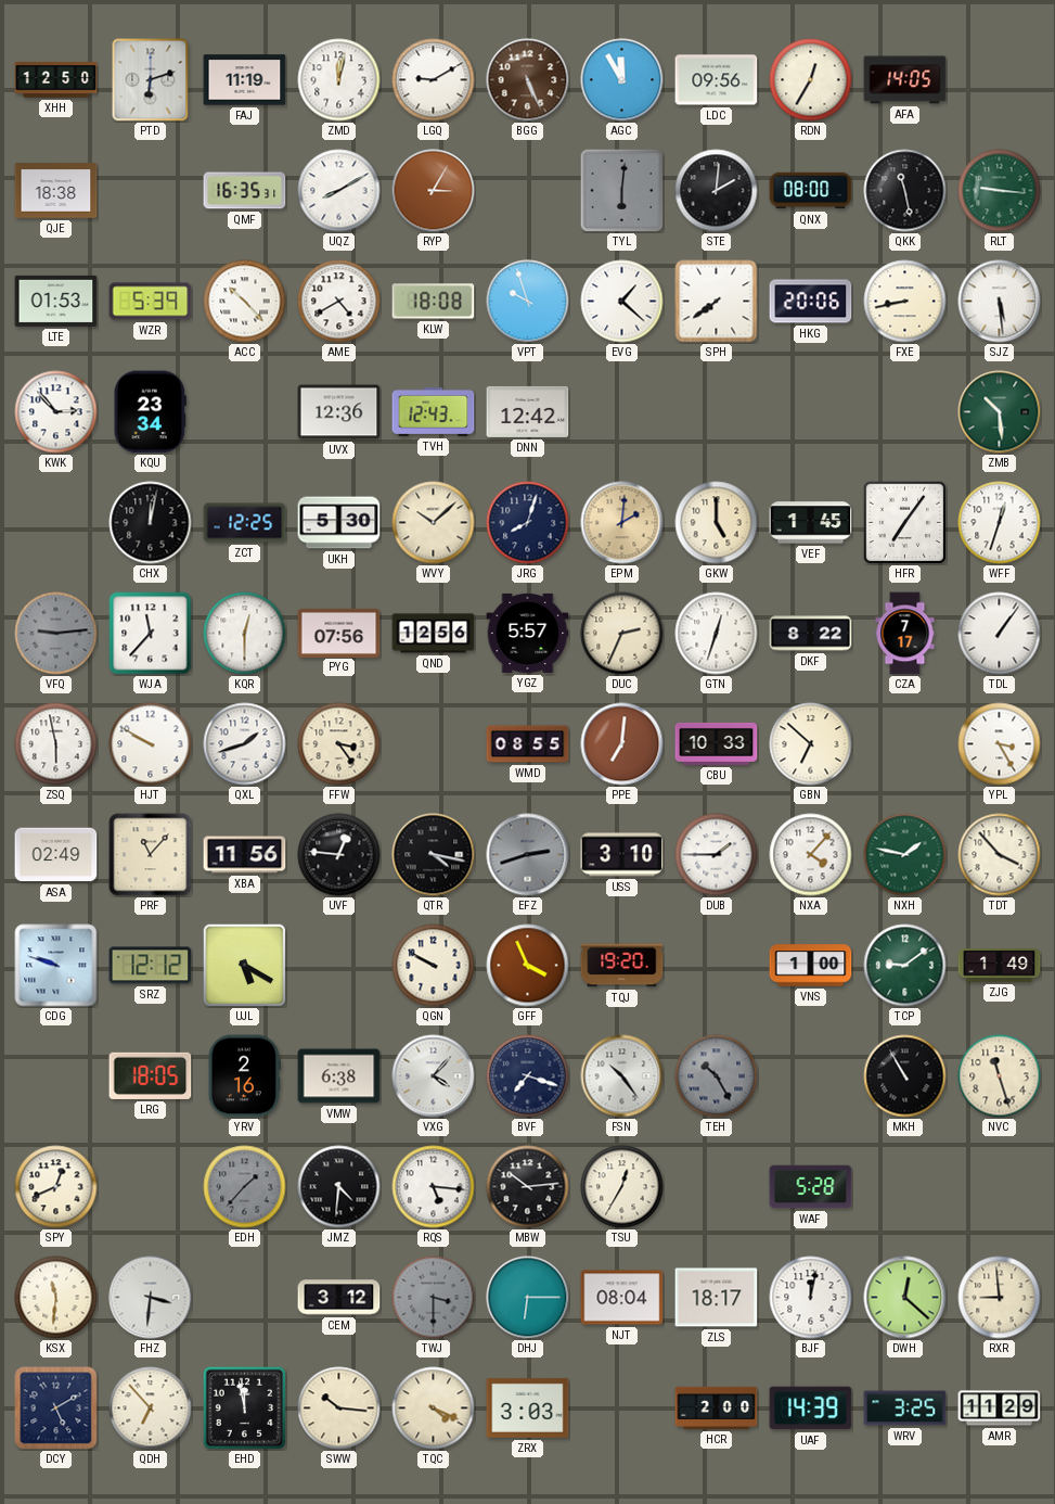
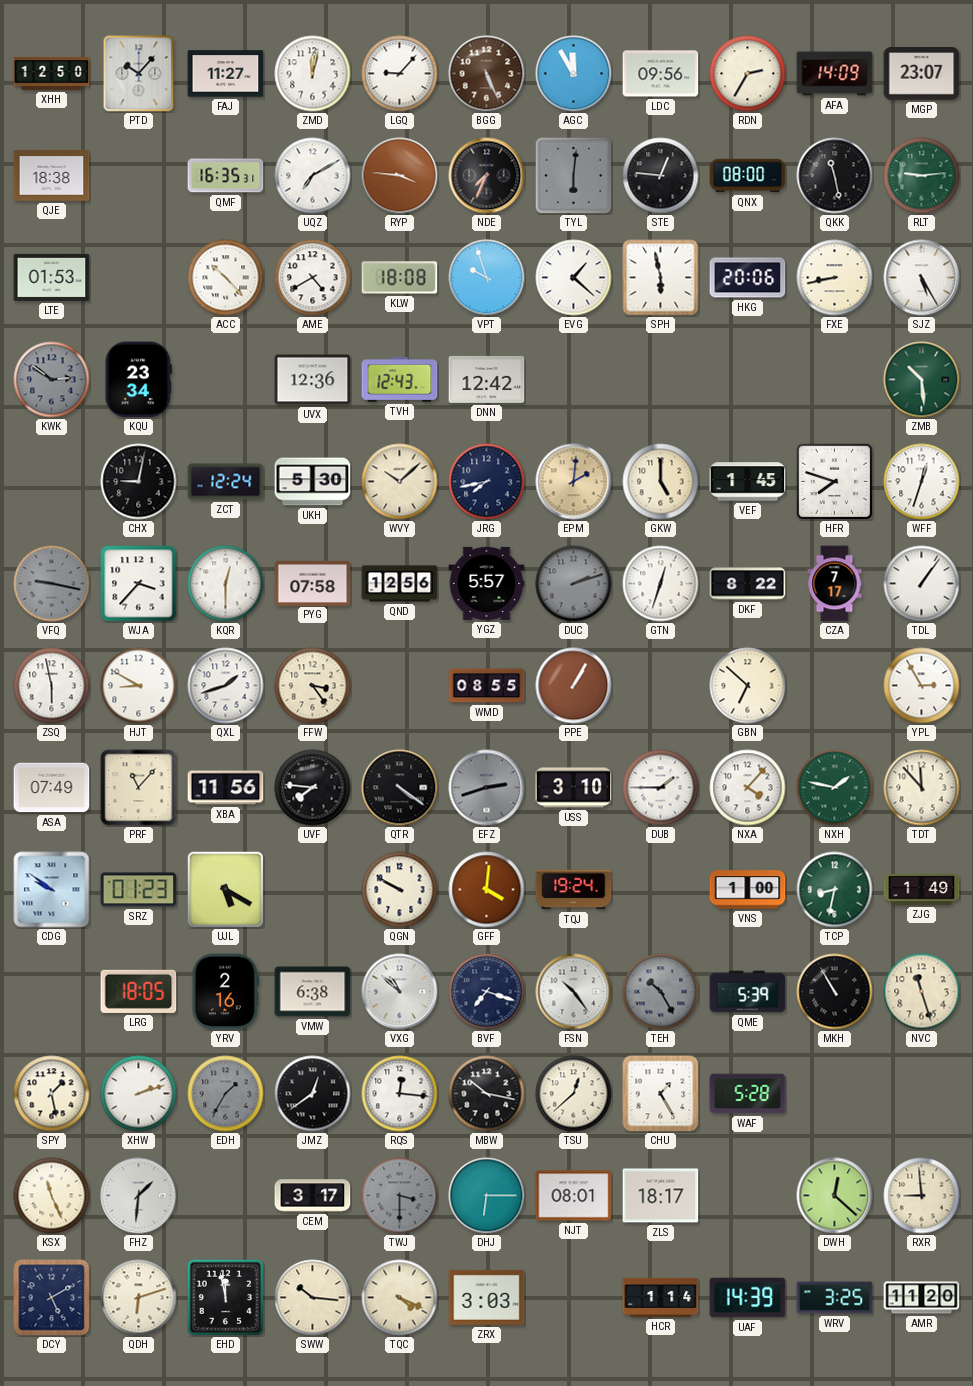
PTD: 6:12 -> 10:07
FAJ: 11:19 -> 11:27
LGQ: 9:10 -> 9:07
RDN: 12:35 -> 2:35
AFA: 14:05 -> 14:09
MGP: none -> 23:07
UQZ: 8:10 -> 7:10
RYP: 3:05 -> 3:46
NDE: none -> 7:34
STE: 2:01 -> 12:46
RLT: 9:16 -> 9:14
WZR: 5:39 -> none
SPH: 7:39 -> 5:58
SJZ: 5:29 -> 5:25
KWK: 2:53 -> 2:51
KWK dial: white -> grey
CHX: 12:02 -> 9:02
ZCT: 12:25 -> 12:24
JRG: 8:03 -> 7:43
HFR: 7:06 -> 7:48
VFQ: 9:14 -> 9:17
WJA: 11:37 -> 3:37
PYG: 07:56 -> 07:58
DUC: 2:34 -> 2:12
DUC dial: cream -> grey
HJT: 9:50 -> 8:50
PPE: 7:01 -> 1:05
CBU: 10:33 -> none
YPL: 3:25 -> 2:55
ASA: 02:49 -> 07:49
UVF: 12:46 -> 7:46
QTR: 4:17 -> 4:21
TDT: 3:53 -> 11:53
CDG: 9:48 -> 9:51
SRZ: 12:12 -> 01:23
GFF: 3:56 -> 4:01
TQJ: 19:20 -> 19:24
TCP: 9:09 -> 8:32
VXG: 4:07 -> 10:52
QME: none -> 5:39
SPY: 12:41 -> 1:28
XHW: none -> 2:12
EDH: 1:37 -> 1:35
JMZ: 4:31 -> 12:39
RQS: 5:16 -> 12:16
MBW: 10:14 -> 10:17
TSU: 12:35 -> 12:38
CHU: none -> 1:25
KSX: 11:31 -> 11:26
FHZ: 3:31 -> 1:31
CEM: 3:12 -> 3:17
NJT: 08:04 -> 08:01
BJF: 12:02 -> none
QDH: 6:53 -> 6:12
HCR: 2:00 -> 1:14
AMR: 11:29 -> 11:20
